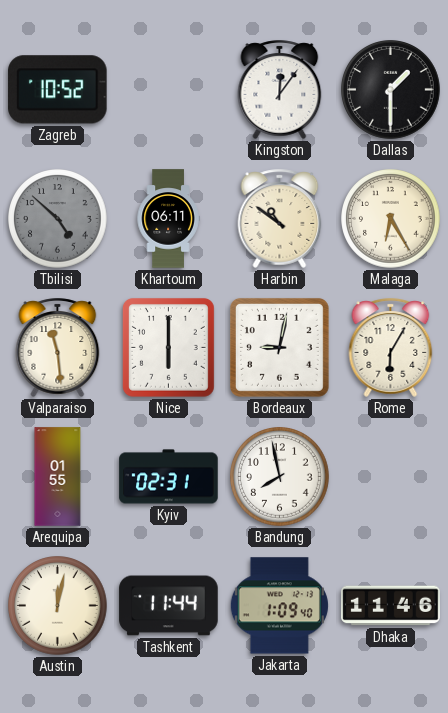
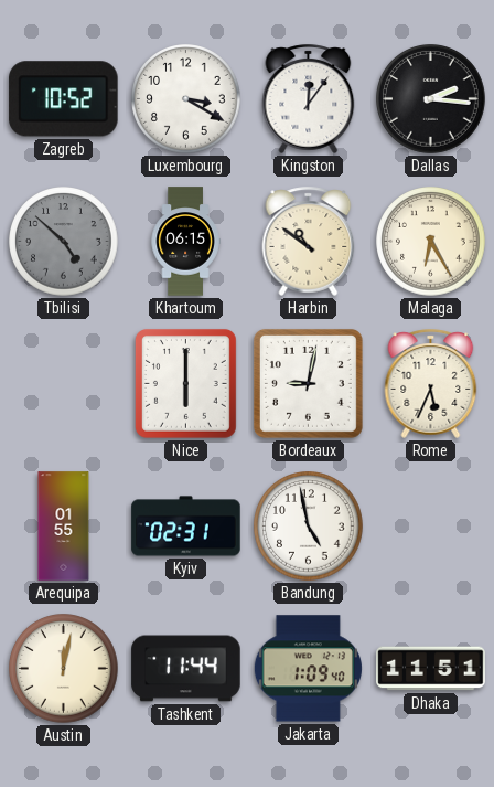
Luxembourg: none -> 3:20
Dallas: 1:30 -> 2:16
Khartoum: 06:11 -> 06:15
Valparaiso: 11:29 -> none
Rome: 6:05 -> 5:34
Bandung: 7:58 -> 4:58
Dhaka: 11:46 -> 11:51
